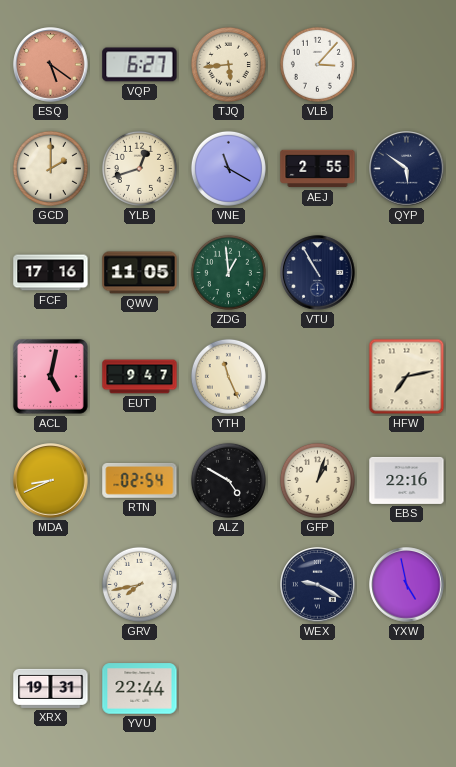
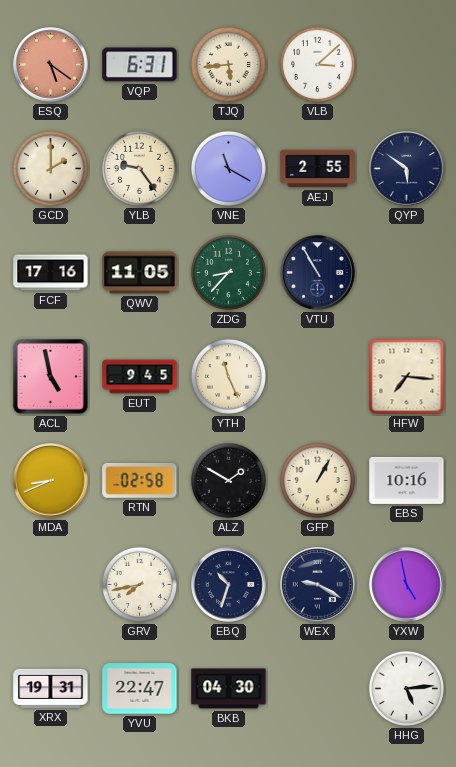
VQP: 6:27 -> 6:31
VLB: 3:07 -> 3:08
YLB: 12:42 -> 9:24
ZDG: 12:59 -> 8:37
ACL: 5:02 -> 4:58
EUT: 9:47 -> 9:45
HFW: 7:13 -> 7:16
RTN: 02:54 -> 02:58
ALZ: 4:50 -> 1:50
GFP: 1:03 -> 1:05
EBS: 22:16 -> 10:16
EBQ: none -> 10:33
YVU: 22:44 -> 22:47
BKB: none -> 04:30
HHG: none -> 5:14
